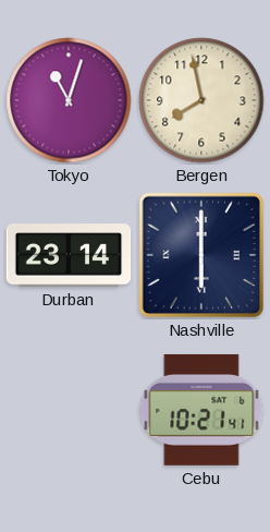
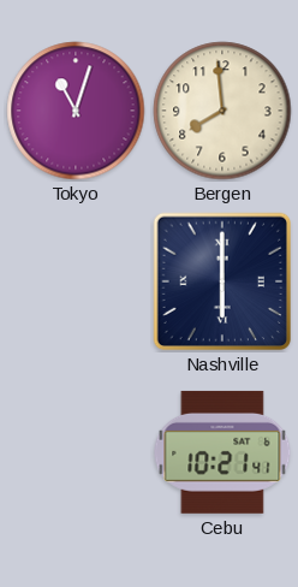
Bergen: 7:58 -> 7:59
Durban: 23:14 -> none
